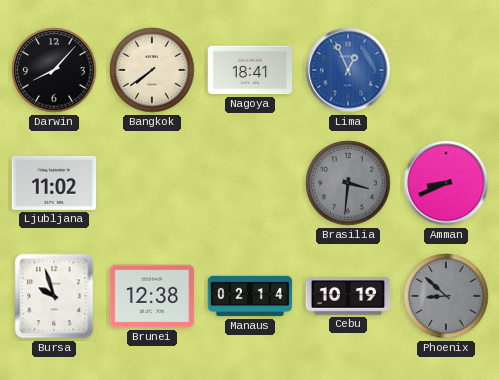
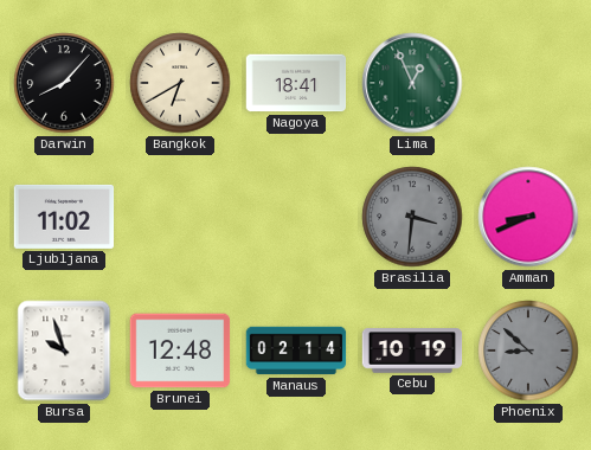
Bangkok: 7:39 -> 6:40
Lima dial: blue -> green
Brunei: 12:38 -> 12:48
